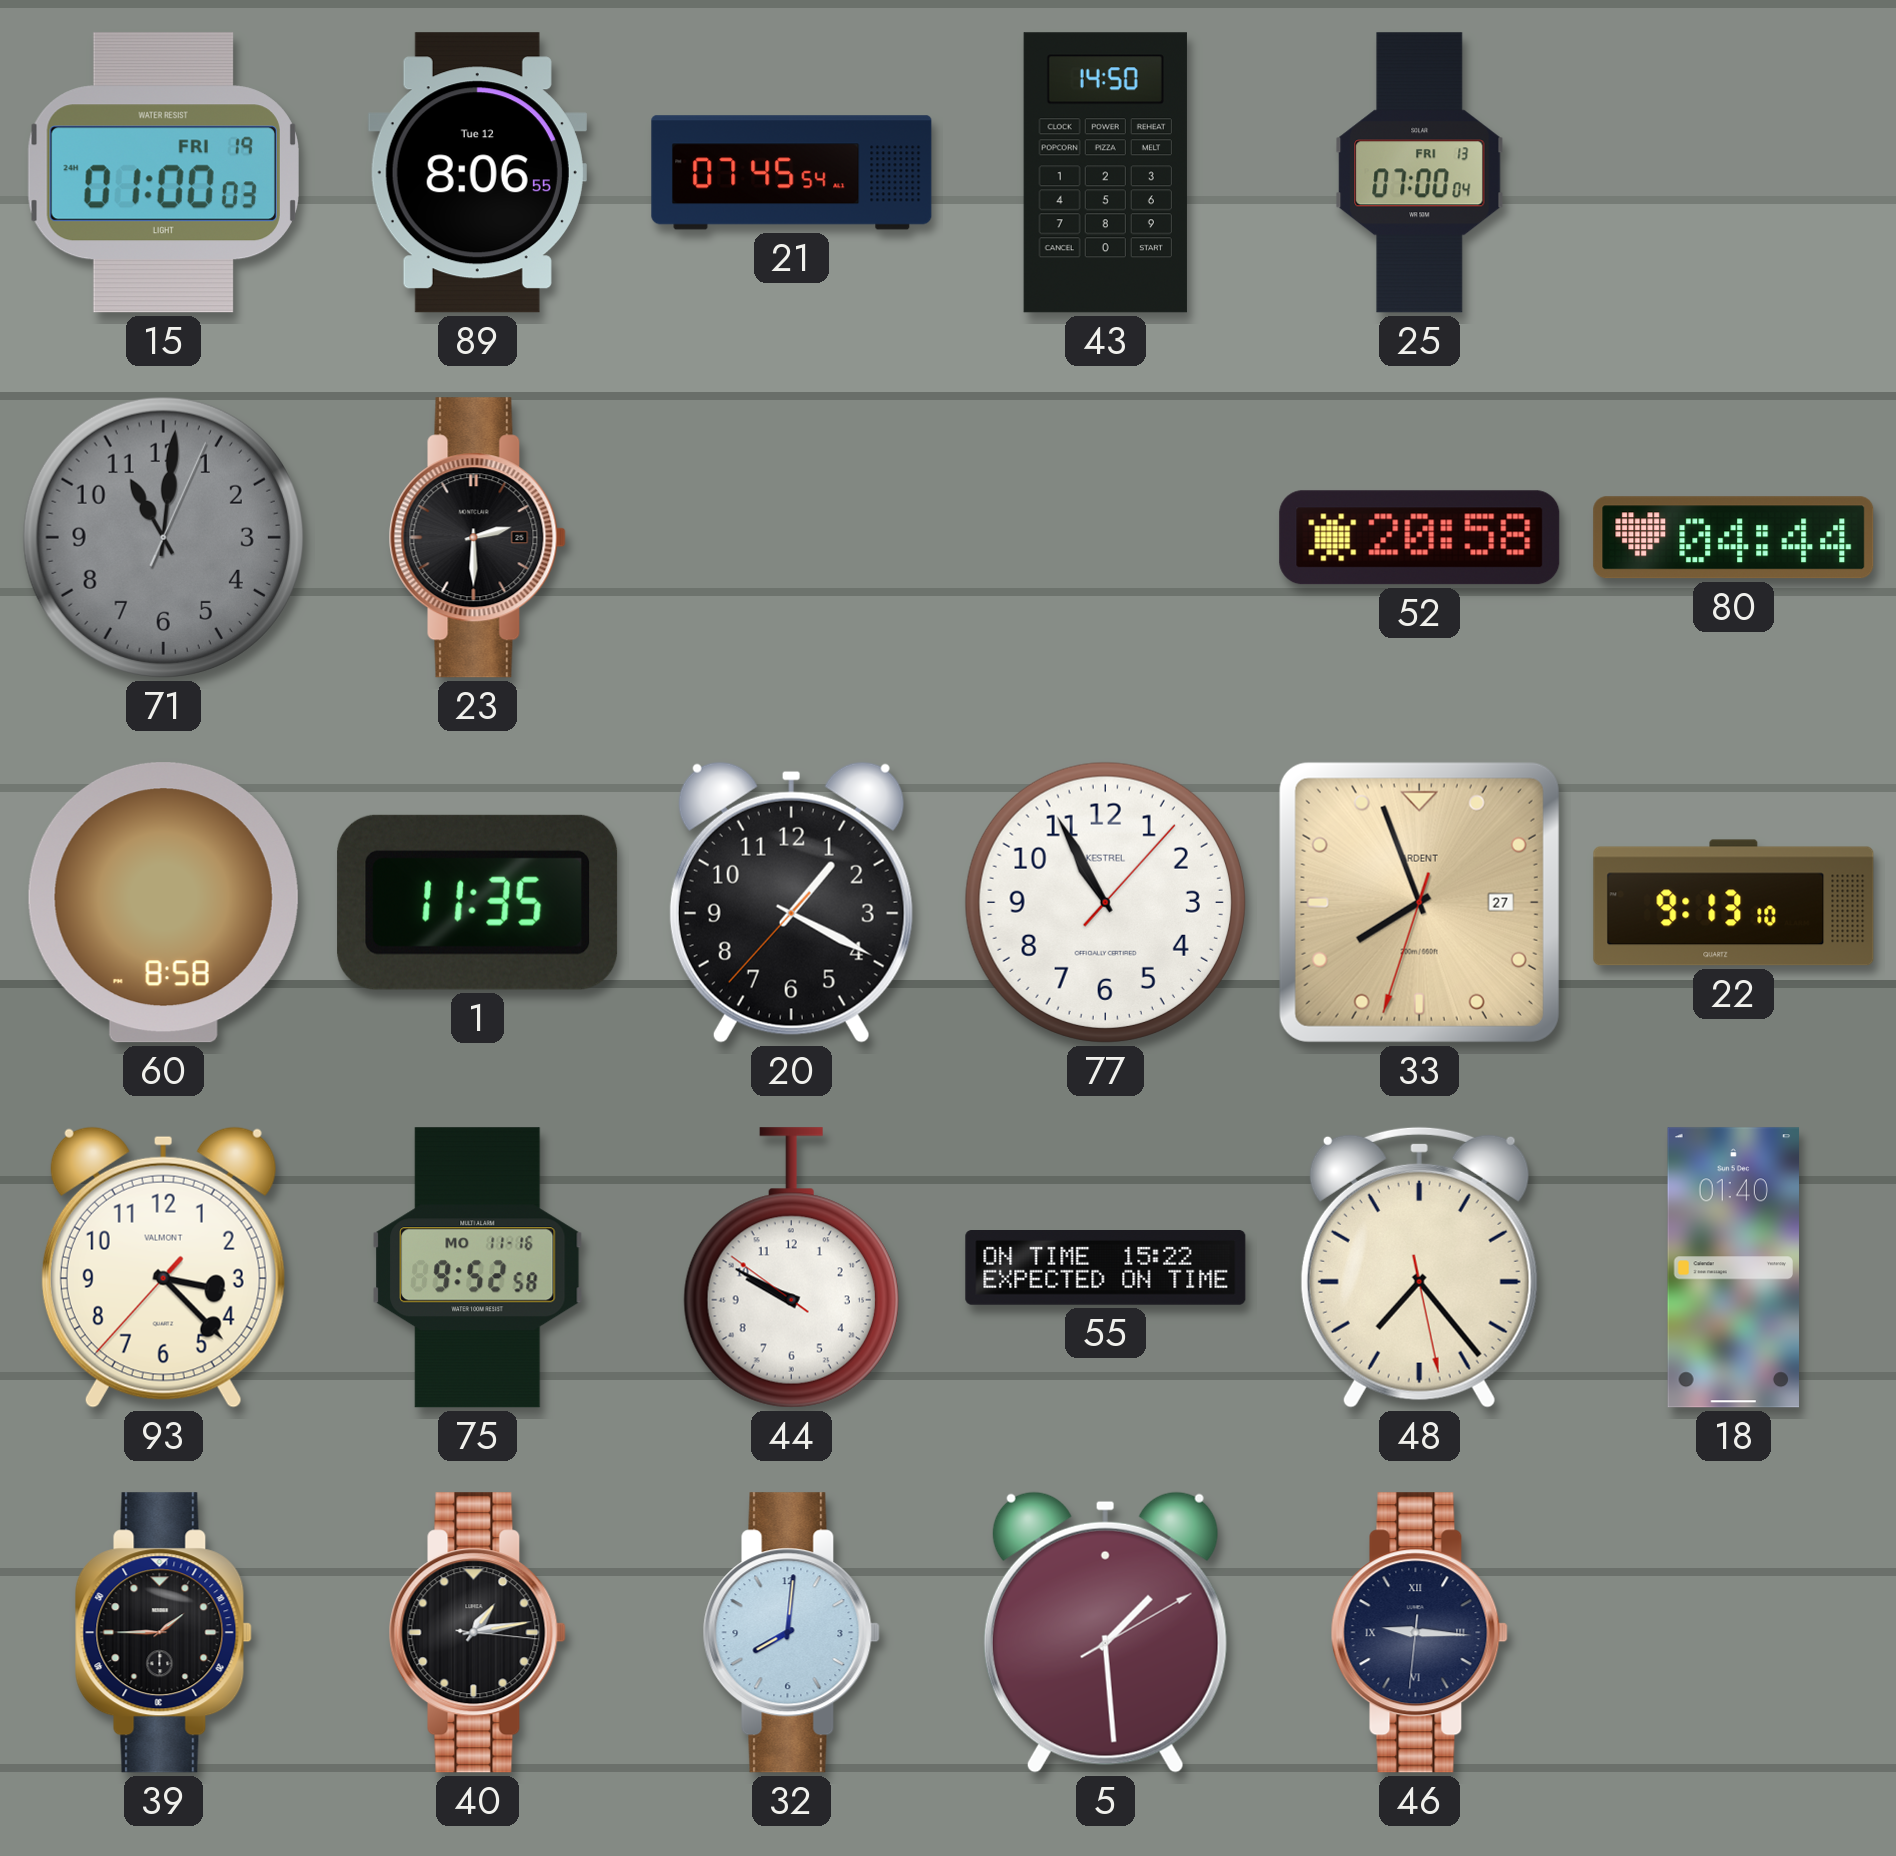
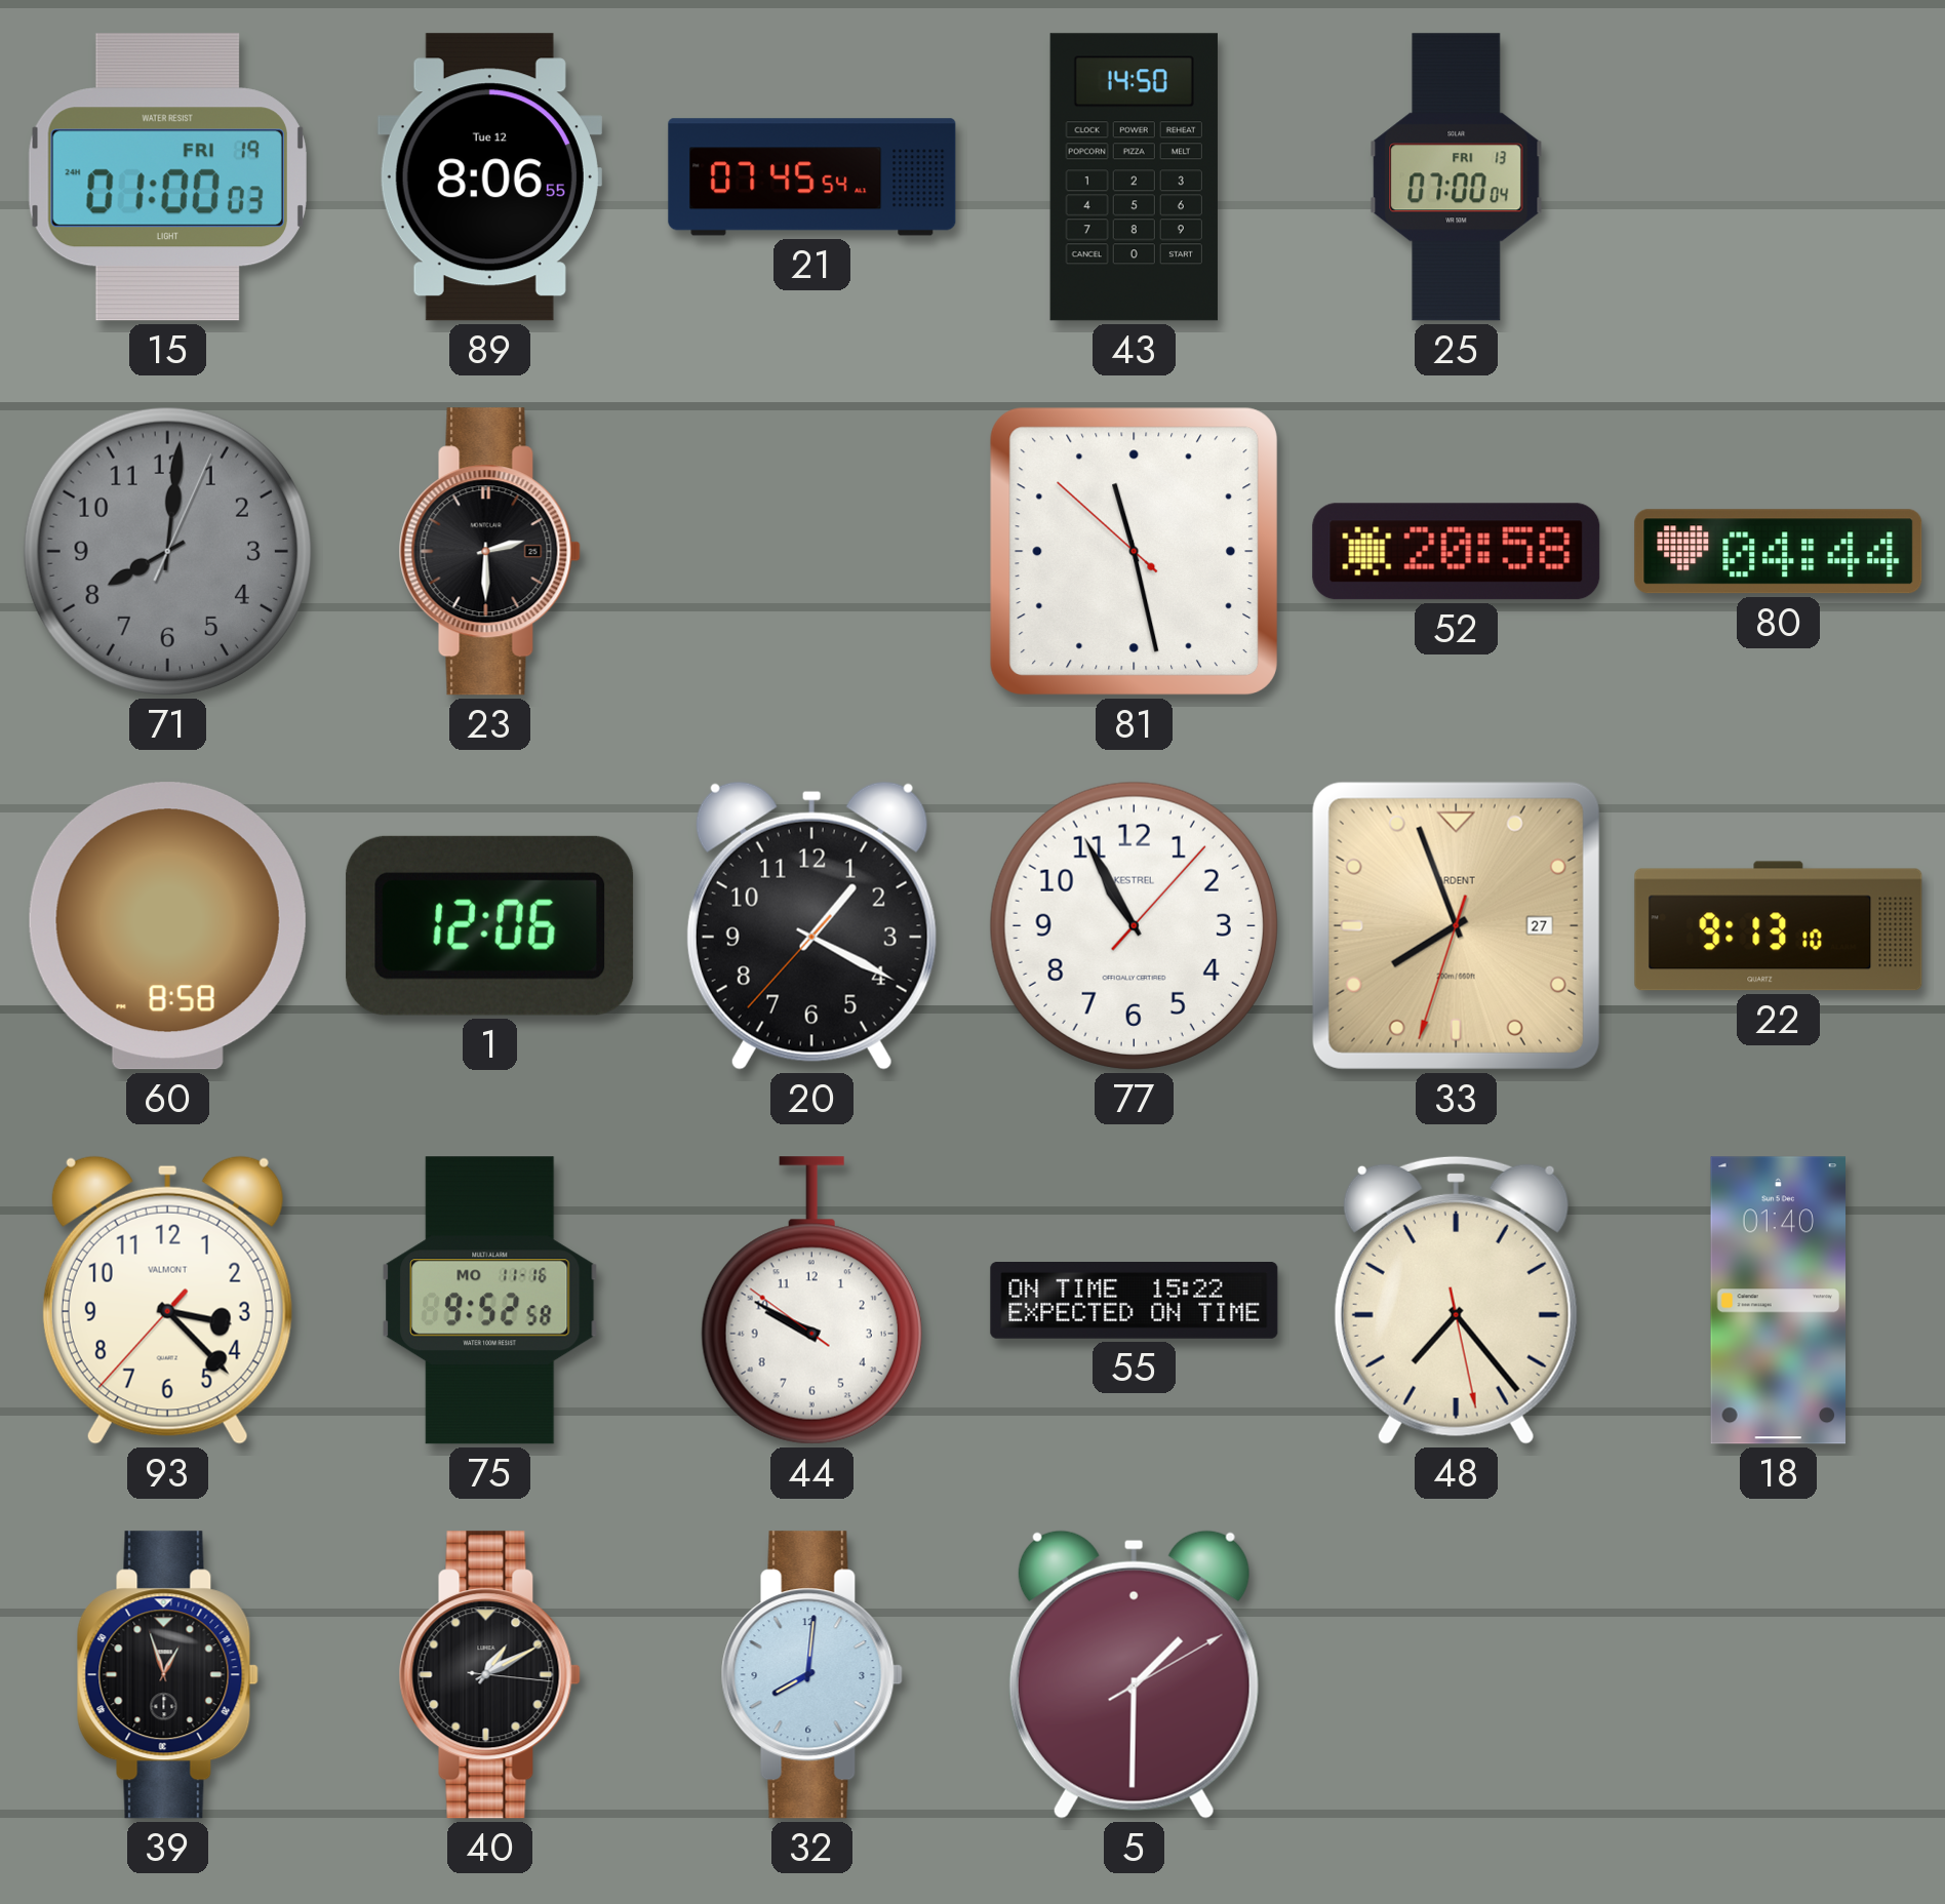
71: 11:01 -> 8:01
81: none -> 11:27
1: 11:35 -> 12:06
39: 1:45 -> 12:57
40: 1:13 -> 1:10
5: 1:29 -> 1:30
46: 9:15 -> none
